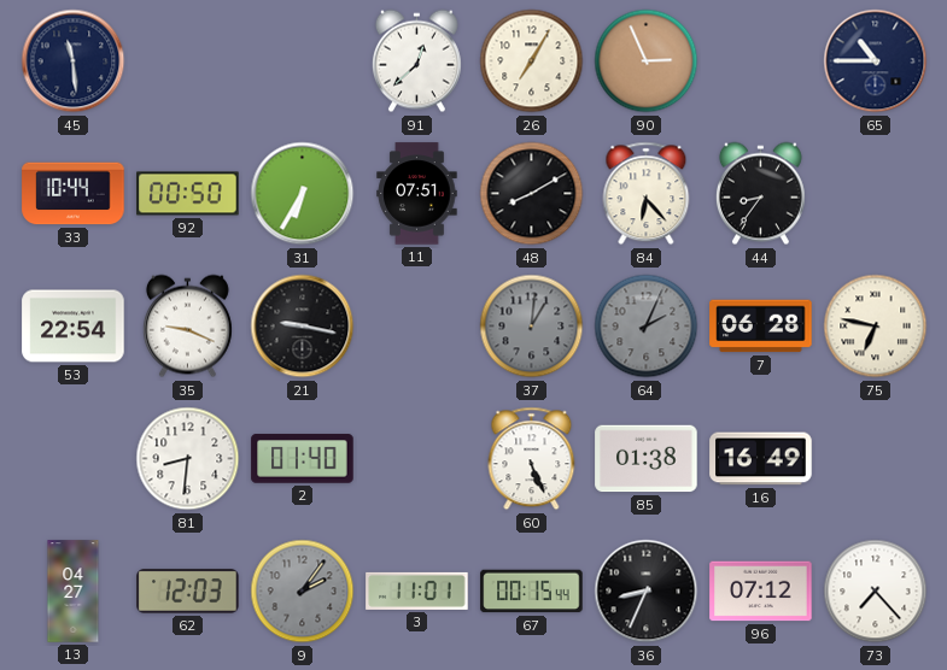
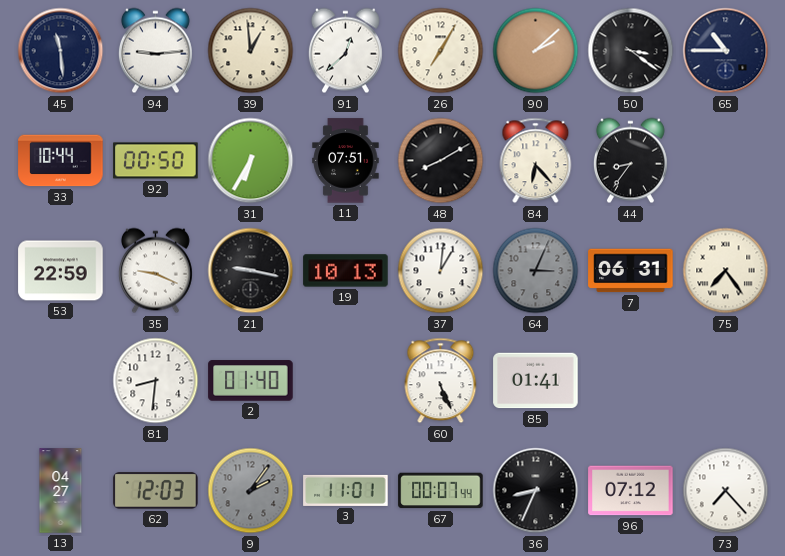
94: none -> 9:14
39: none -> 12:59
90: 2:56 -> 2:08
50: none -> 3:21
53: 22:54 -> 22:59
19: none -> 10:13
37 dial: grey -> white
64: 2:04 -> 3:04
7: 06:28 -> 06:31
75: 6:47 -> 7:24
85: 01:38 -> 01:41
16: 16:49 -> none
67: 00:15 -> 00:07
